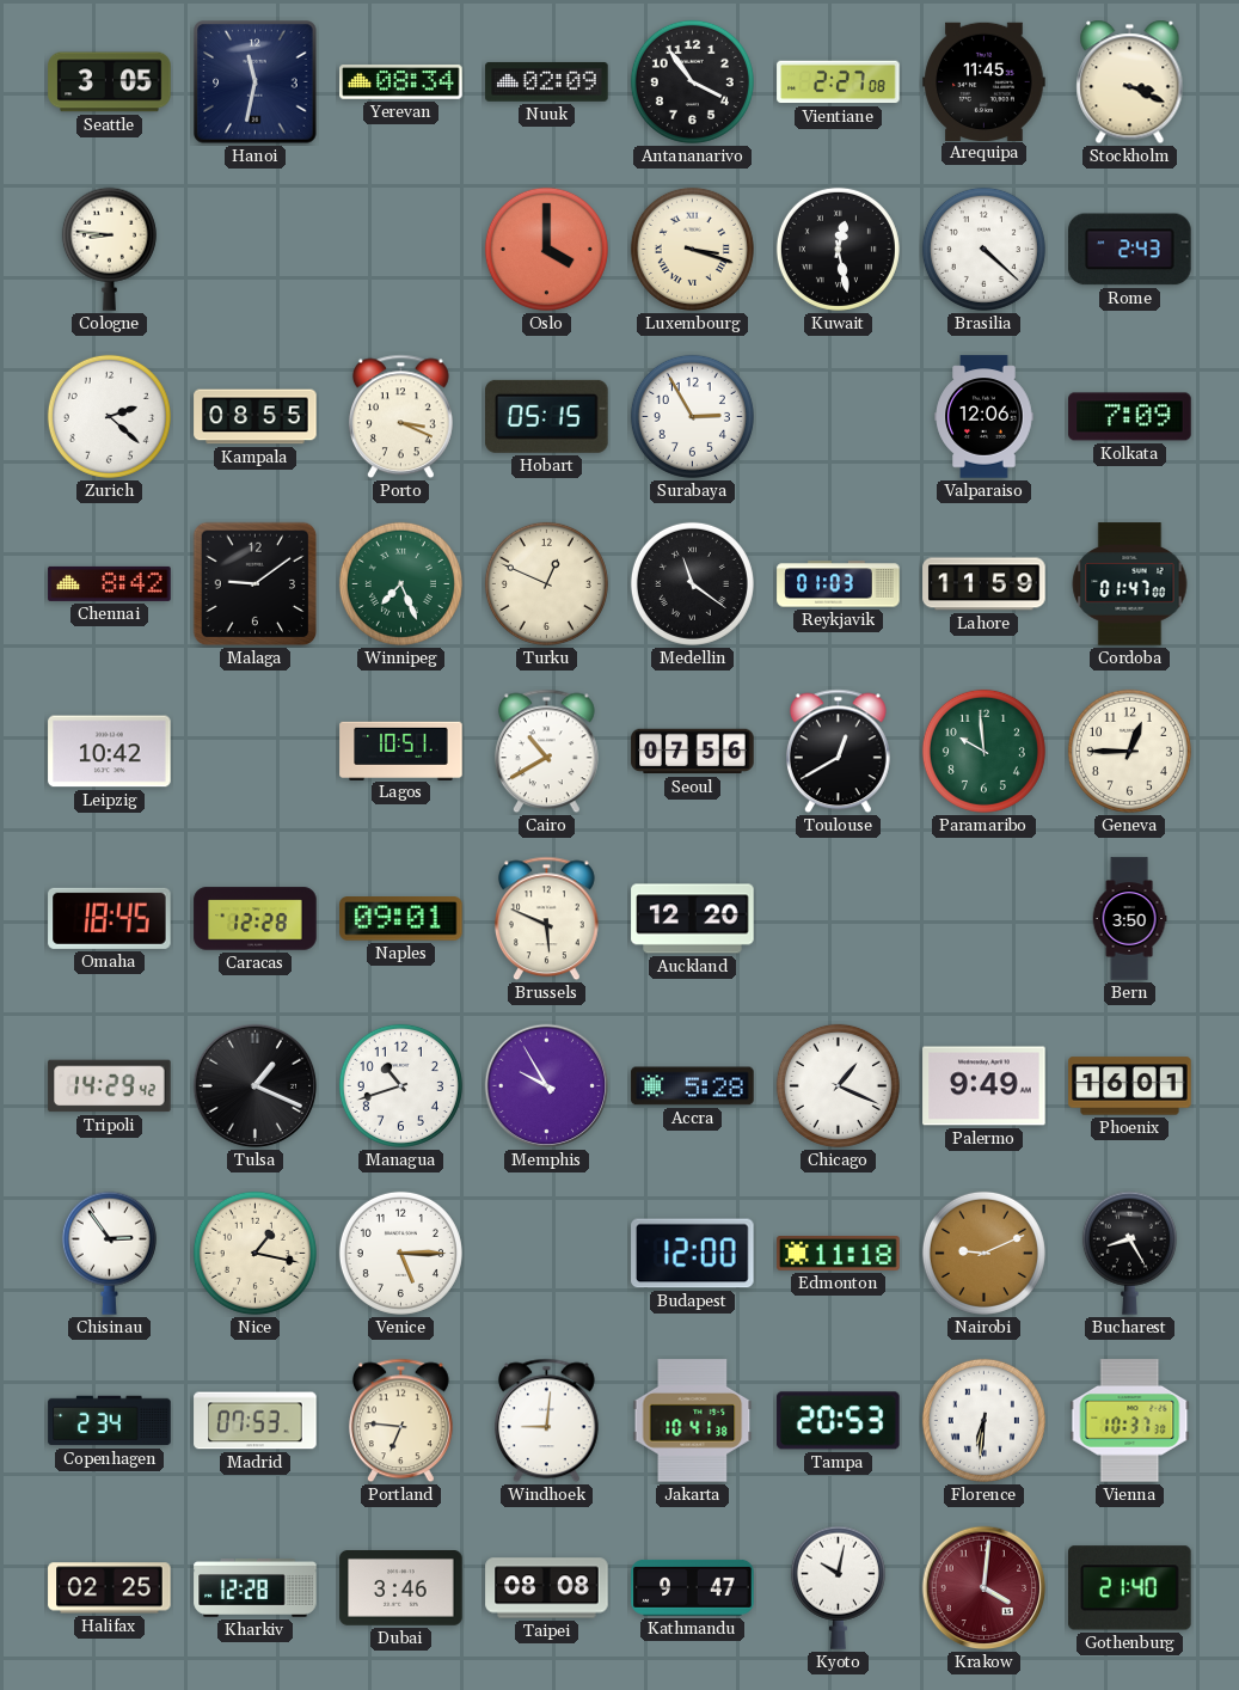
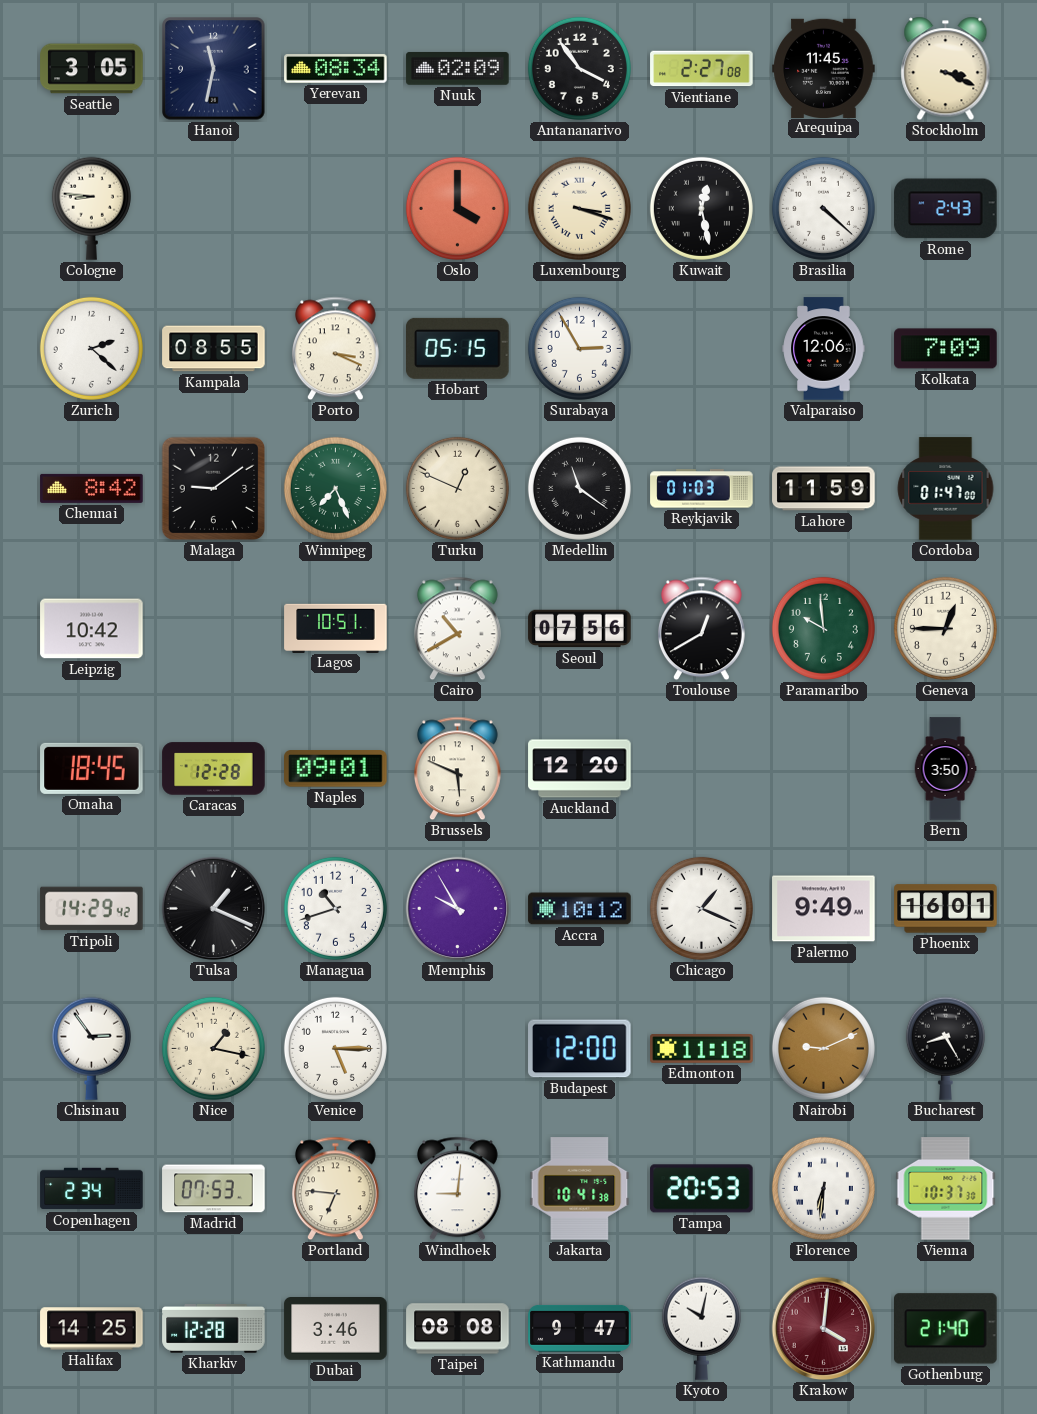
Accra: 5:28 -> 10:12
Halifax: 02:25 -> 14:25
